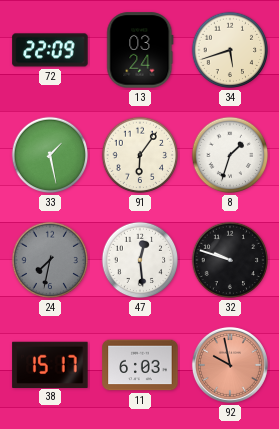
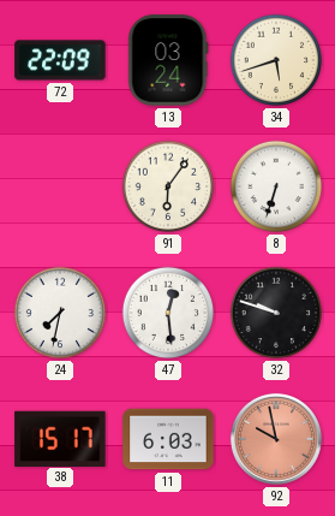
33: 1:28 -> none
8: 1:33 -> 6:33
24 dial: grey -> white
